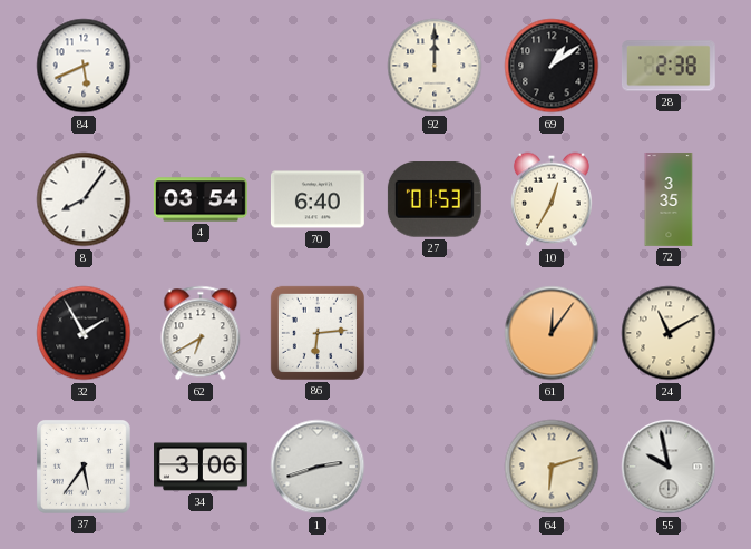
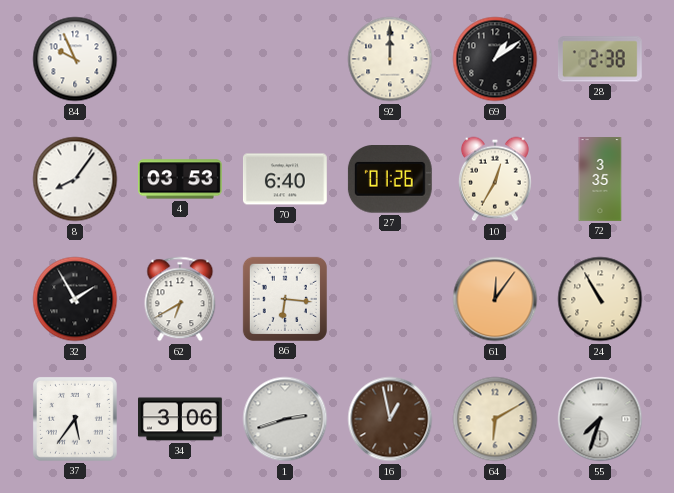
84: 5:41 -> 9:56
4: 03:54 -> 03:53
27: 01:53 -> 01:26
86: 6:14 -> 6:16
24: 11:10 -> 10:55
16: none -> 12:58
64: 6:12 -> 6:10
55: 9:58 -> 7:33
